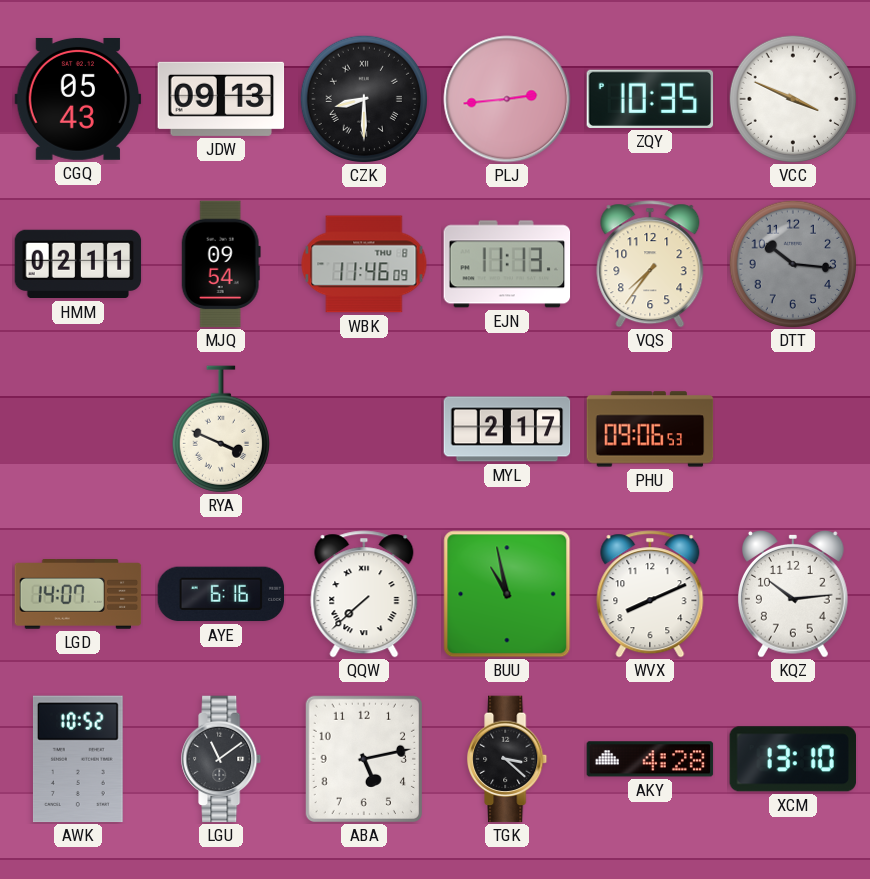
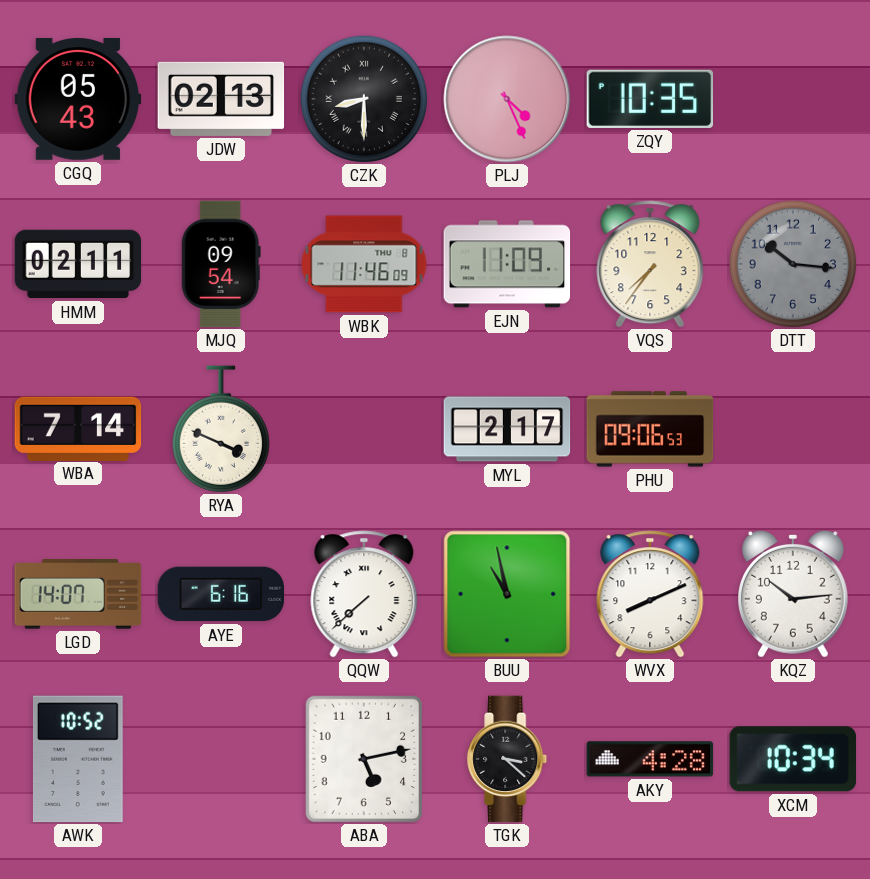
JDW: 09:13 -> 02:13
PLJ: 2:44 -> 4:26
VCC: 3:49 -> none
EJN: 11:13 -> 11:09
WBA: none -> 7:14
LGU: 11:09 -> none
XCM: 13:10 -> 10:34
